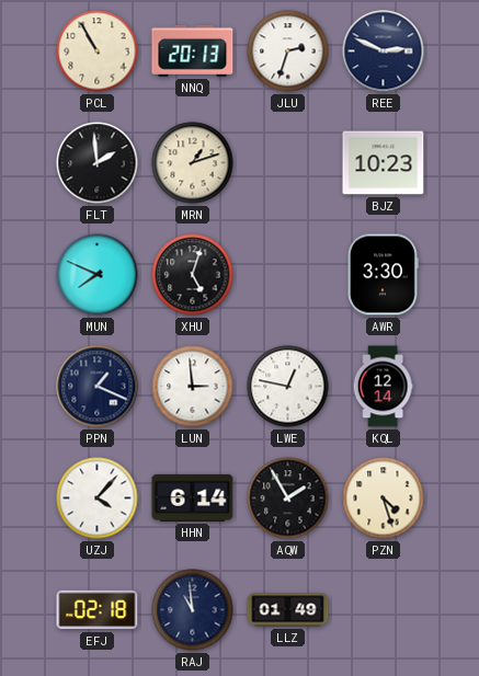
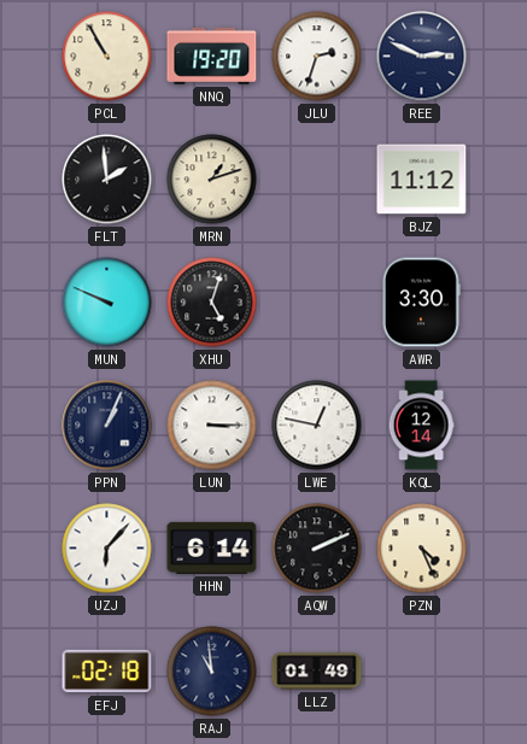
NNQ: 20:13 -> 19:20
BJZ: 10:23 -> 11:12
MUN: 7:49 -> 9:49
PPN: 1:19 -> 1:04
LUN: 2:59 -> 3:15
UZJ: 4:07 -> 6:07
AQW: 1:55 -> 2:11
PZN: 4:27 -> 4:26
